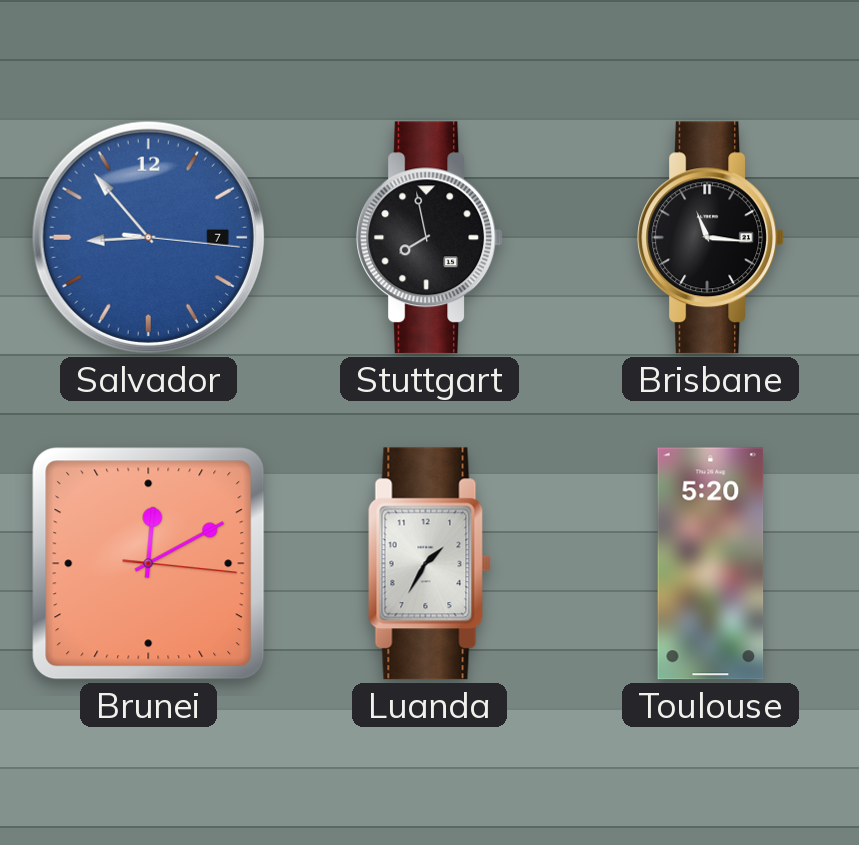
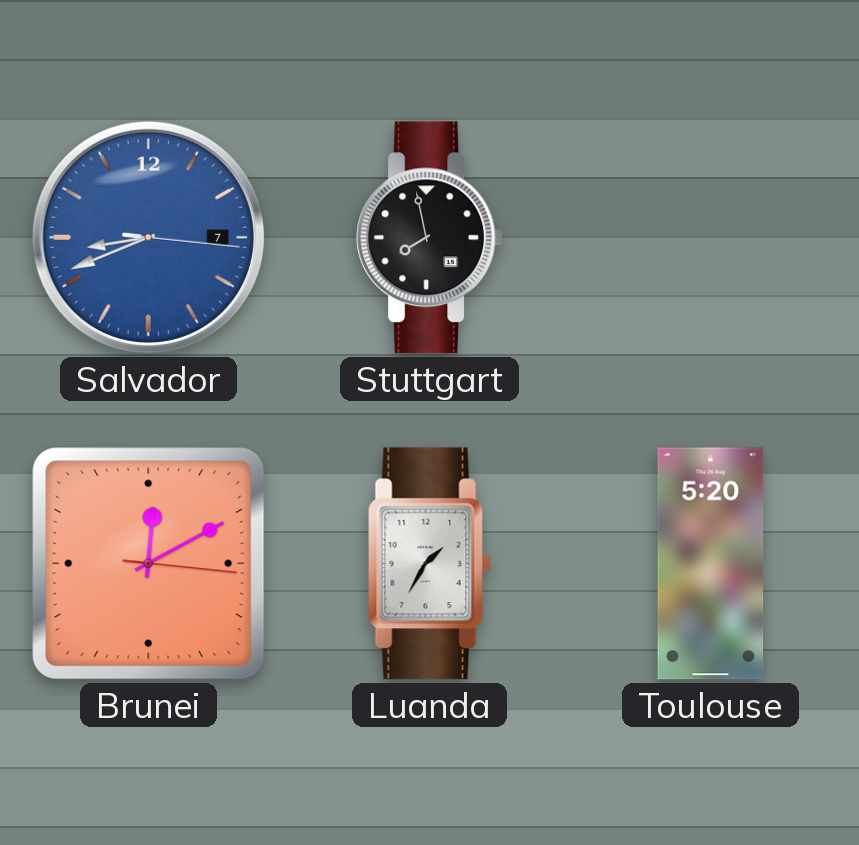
Salvador: 8:53 -> 8:41
Brisbane: 11:16 -> none
